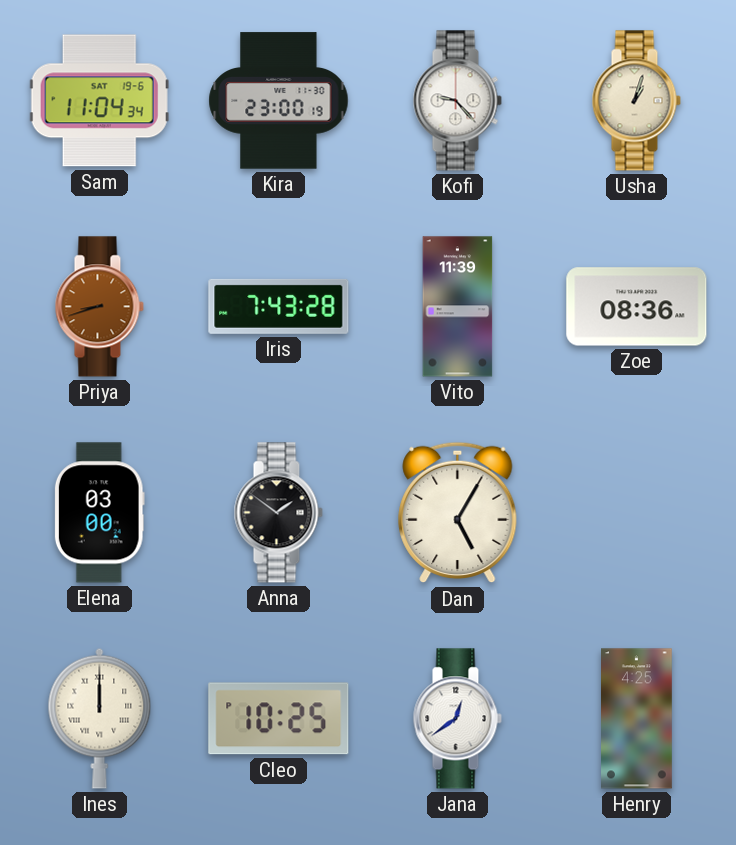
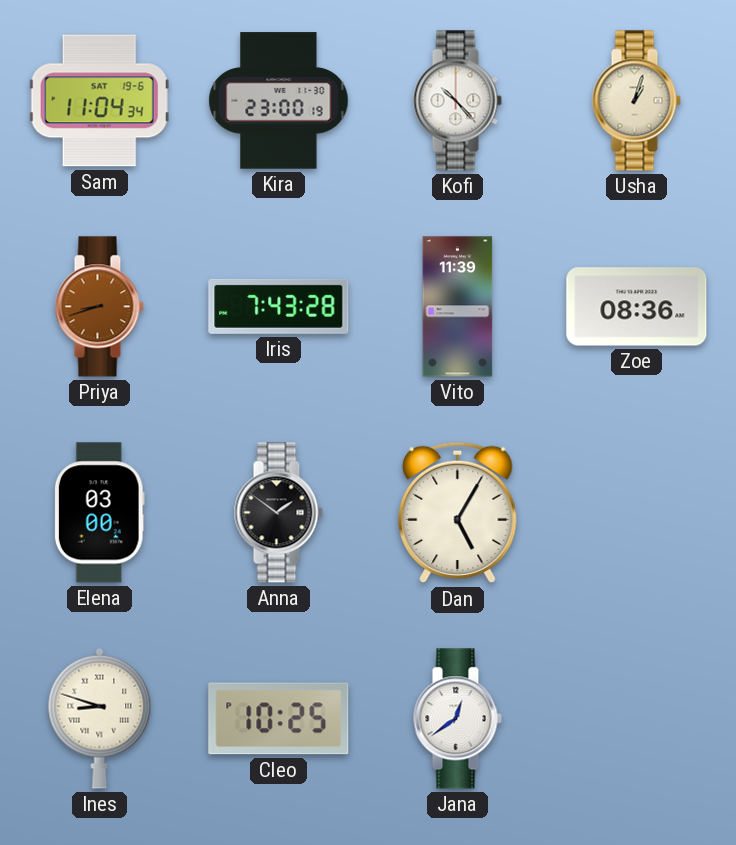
Kofi: 9:23 -> 10:23
Ines: 12:00 -> 8:48
Henry: 4:25 -> none
